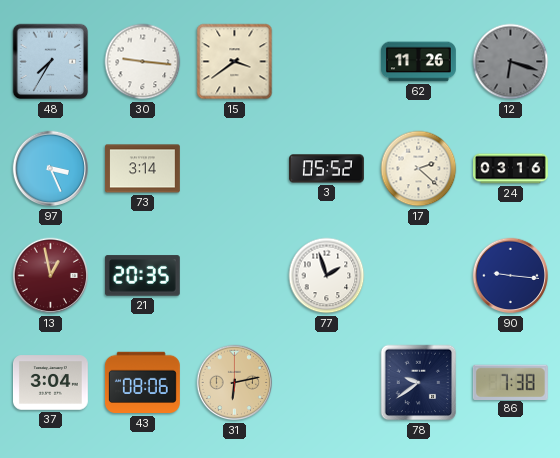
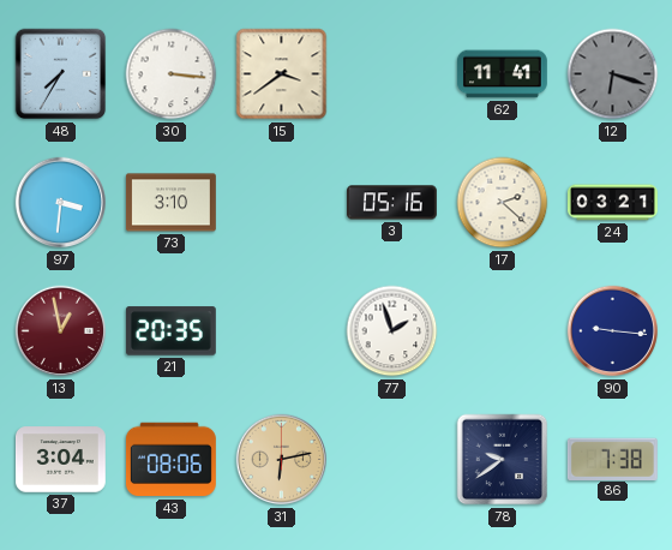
30: 9:16 -> 3:16
62: 11:26 -> 11:41
97: 3:26 -> 3:31
73: 3:14 -> 3:10
3: 05:52 -> 05:16
24: 03:16 -> 03:21
